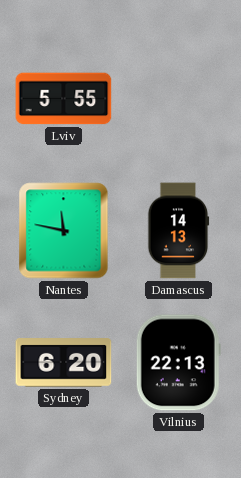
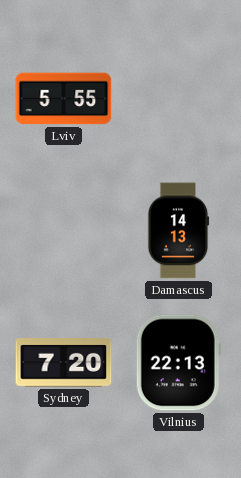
Nantes: 11:47 -> none
Sydney: 6:20 -> 7:20
